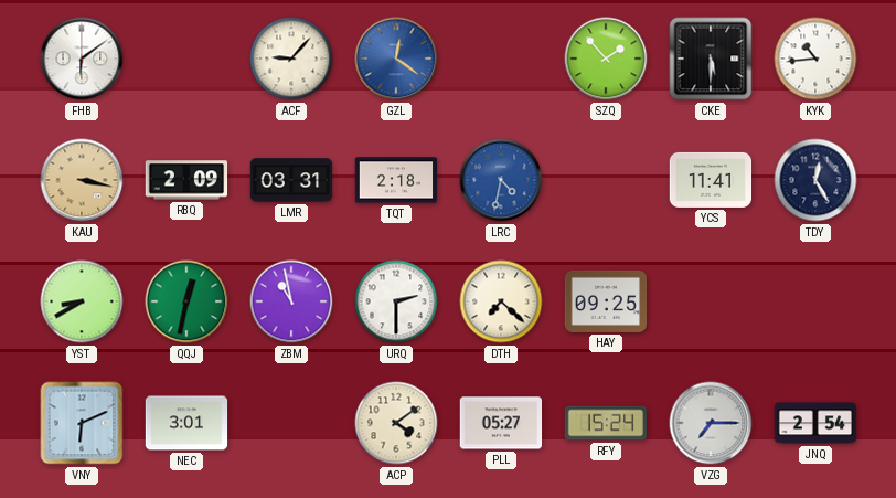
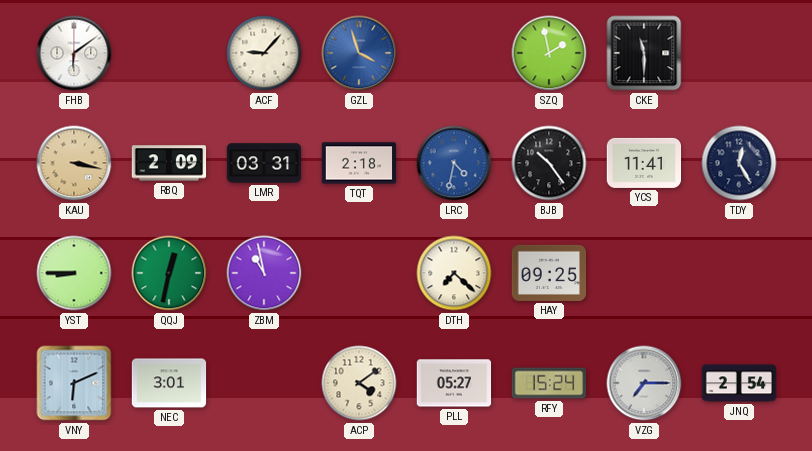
GZL: 12:21 -> 3:57
SZQ: 1:53 -> 1:58
CKE: 5:30 -> 11:30
KYK: 10:44 -> none
BJB: none -> 10:24
YST: 8:40 -> 8:45
URQ: 2:30 -> none
